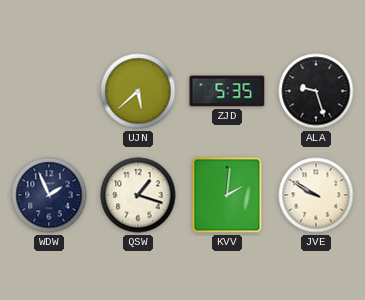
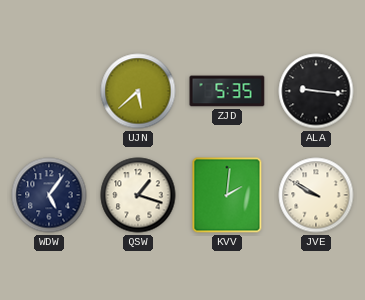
ALA: 9:27 -> 9:16
WDW: 1:56 -> 5:06
